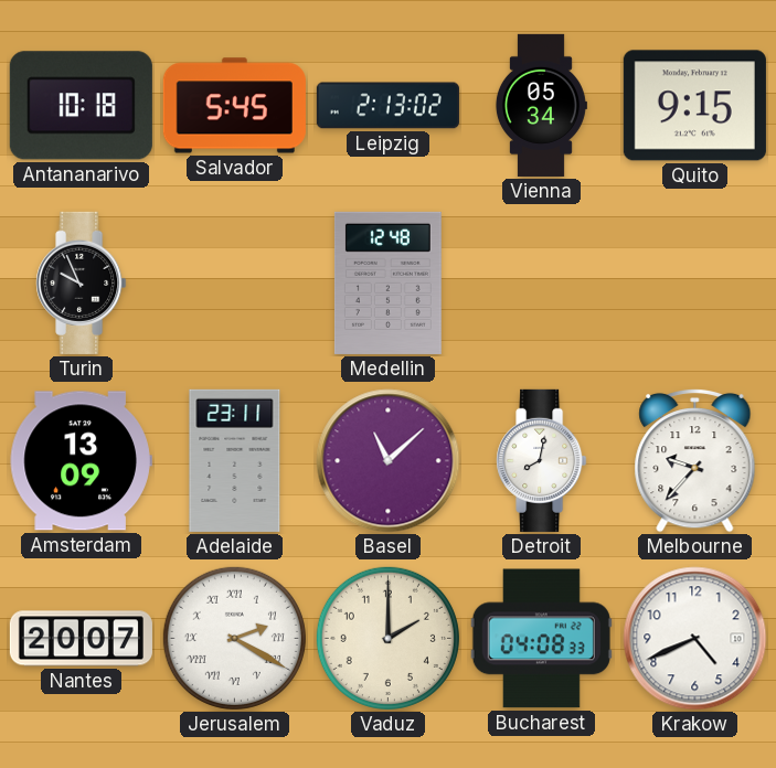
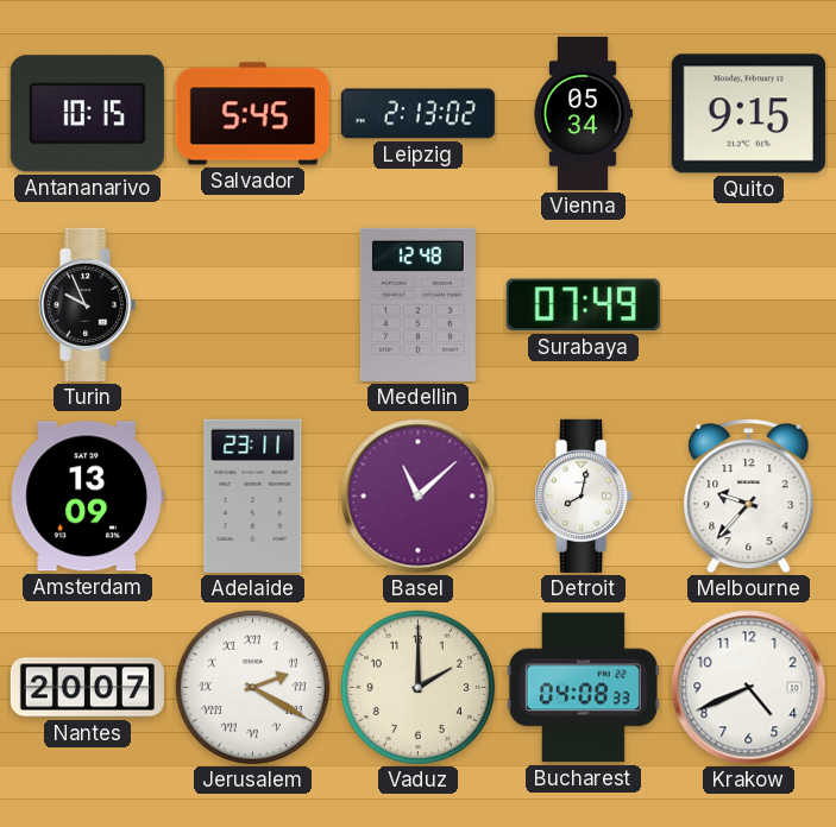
Antananarivo: 10:18 -> 10:15
Surabaya: none -> 07:49
